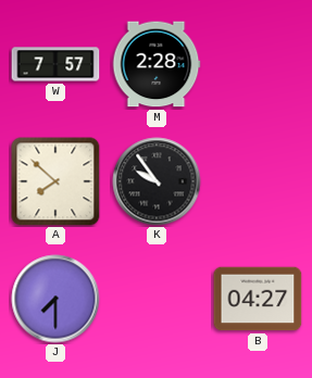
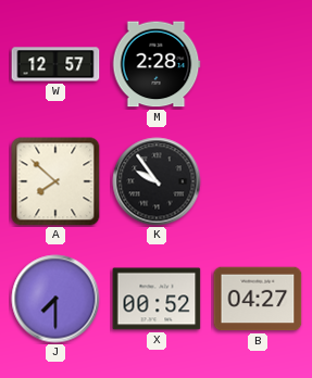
W: 7:57 -> 12:57
X: none -> 00:52
